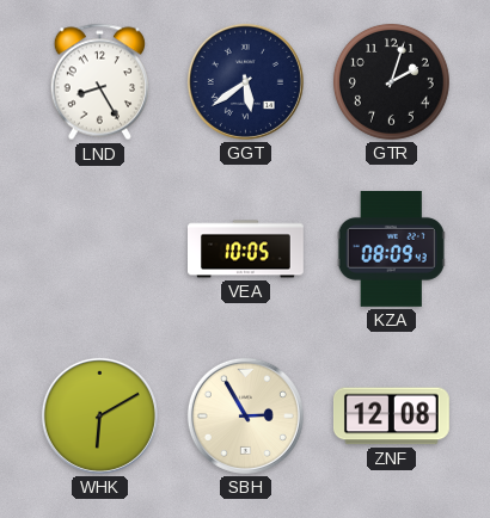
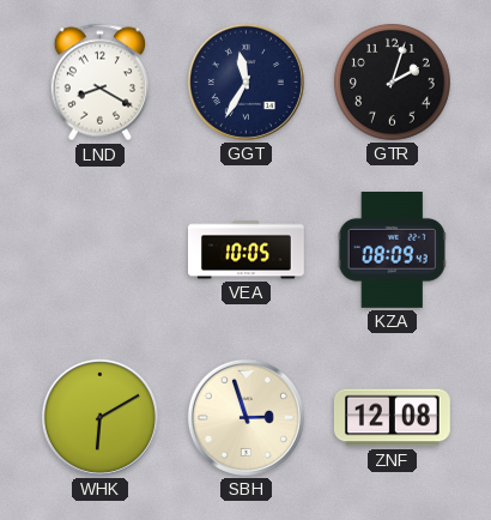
LND: 8:25 -> 8:20
GGT: 5:39 -> 11:35
SBH: 2:55 -> 2:57
